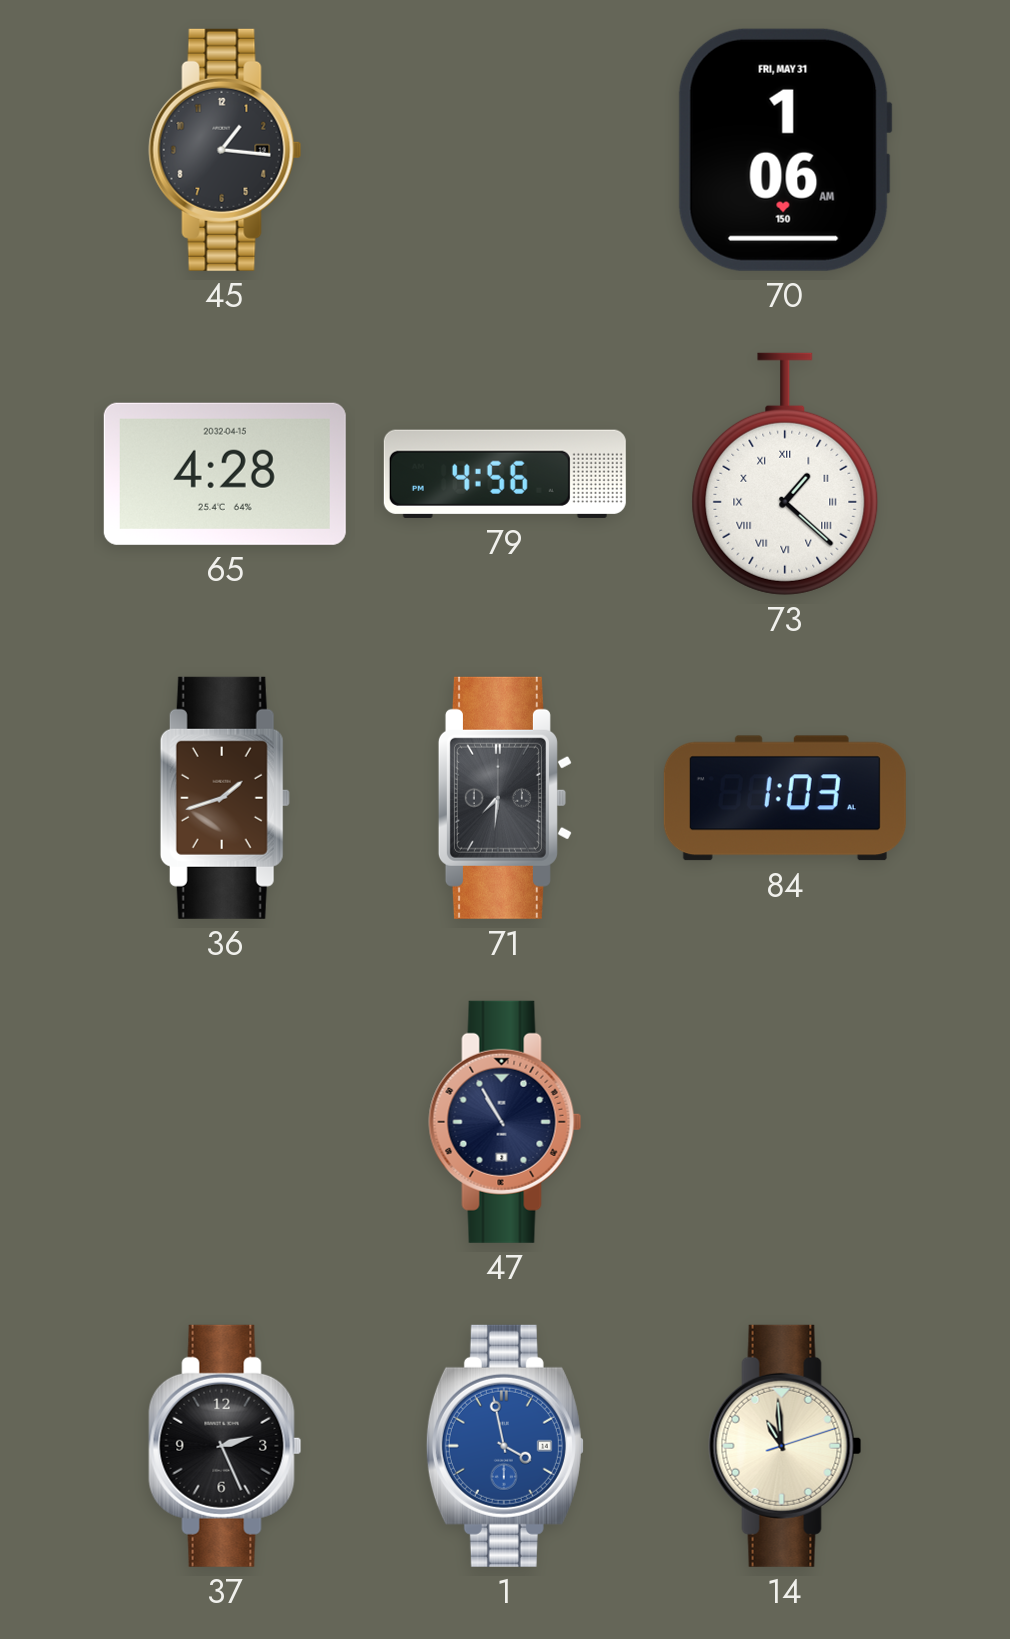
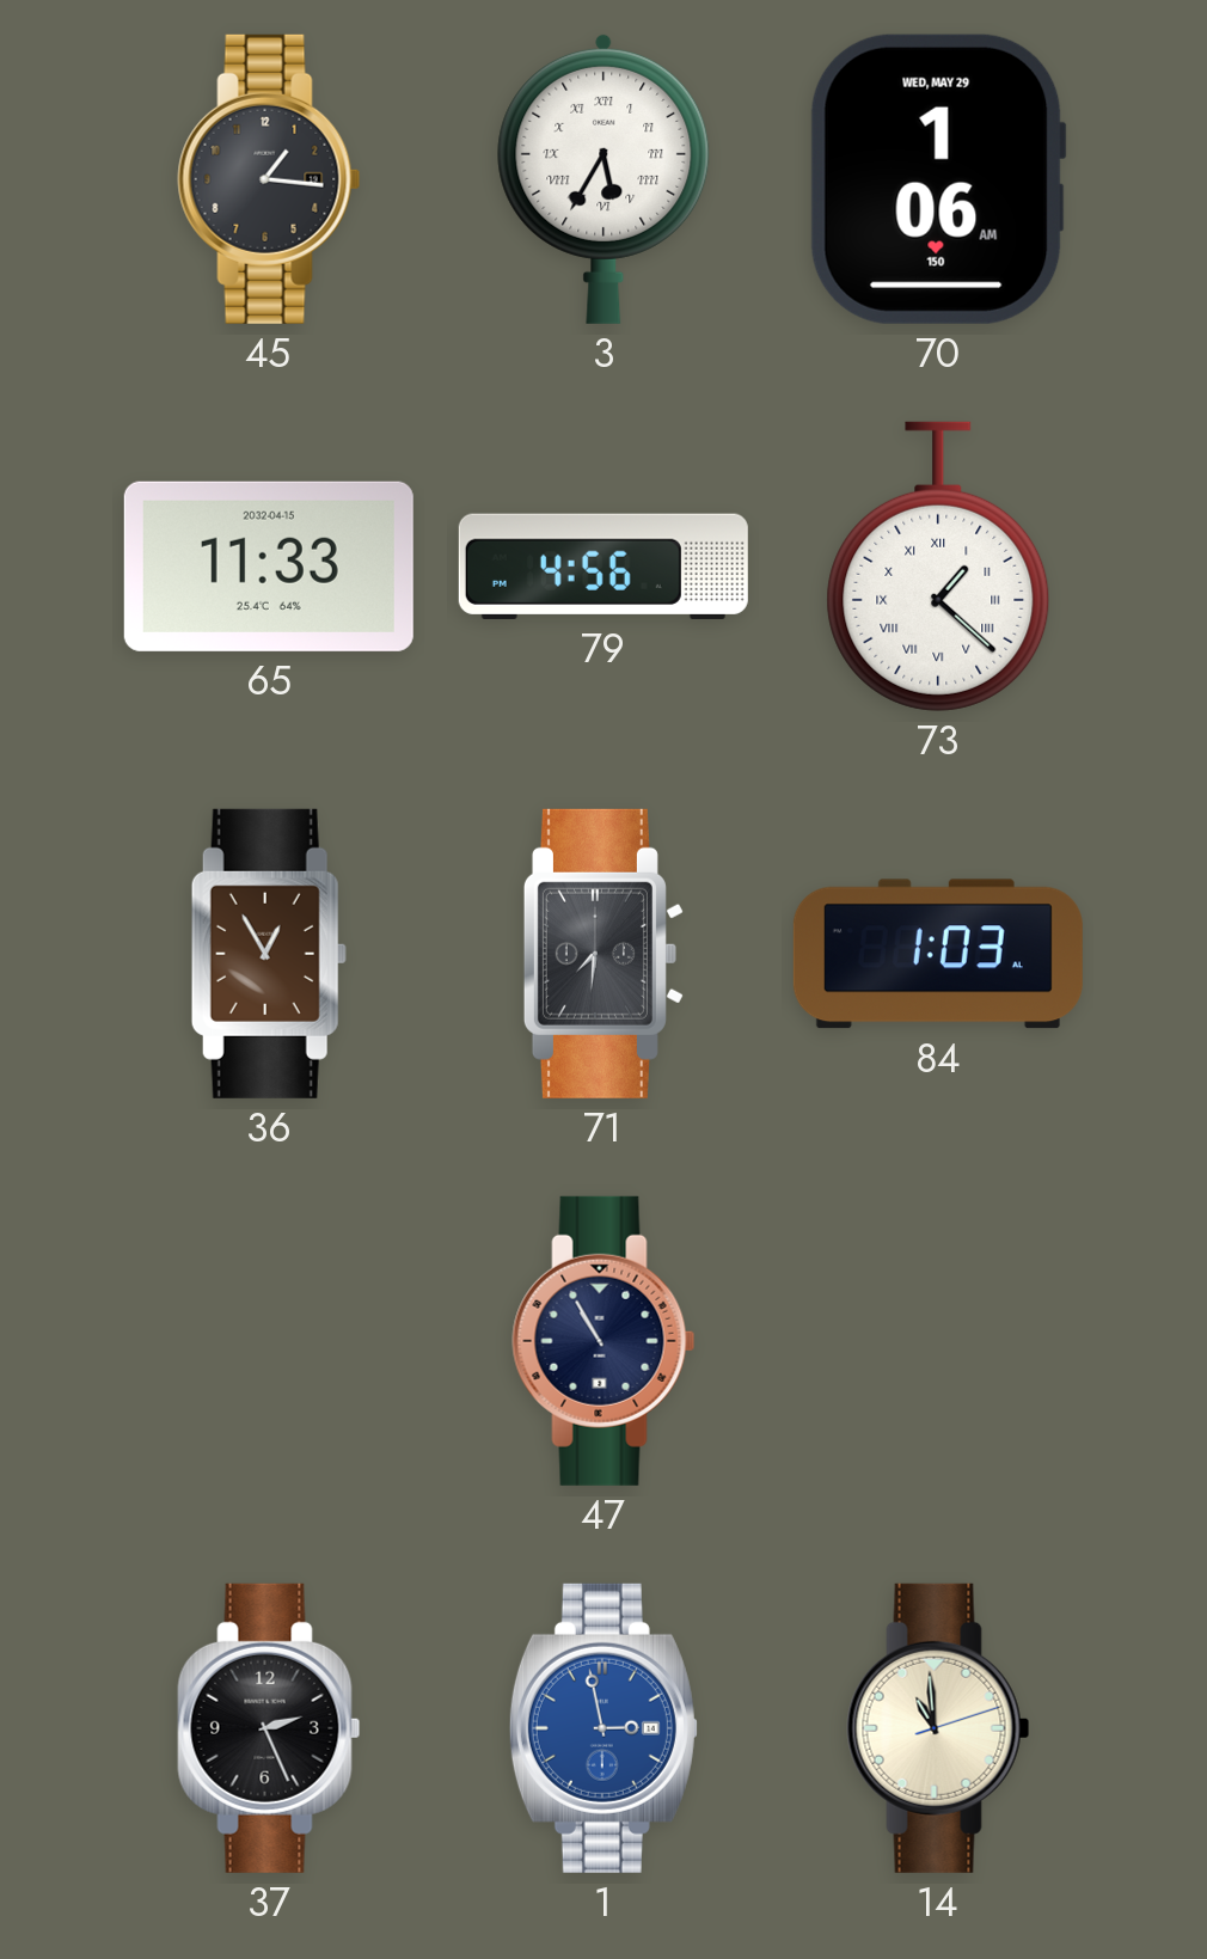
3: none -> 5:35
70 date: FRI, MAY 31 -> WED, MAY 29
65: 4:28 -> 11:33
36: 1:42 -> 12:55
1: 3:58 -> 2:58
